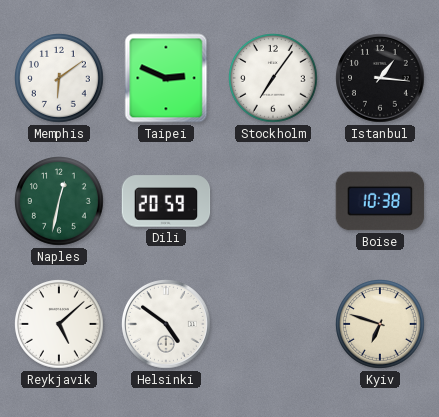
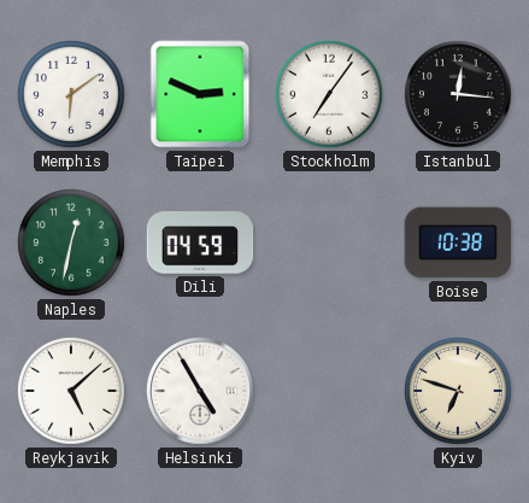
Istanbul: 1:16 -> 12:16
Dili: 20:59 -> 04:59
Helsinki: 4:51 -> 4:55
